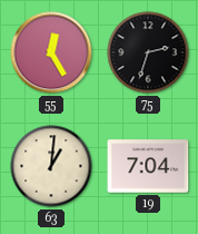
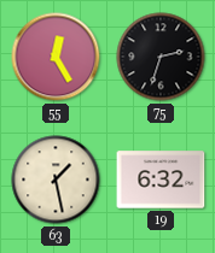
63: 1:01 -> 1:28
19: 7:04 -> 6:32
